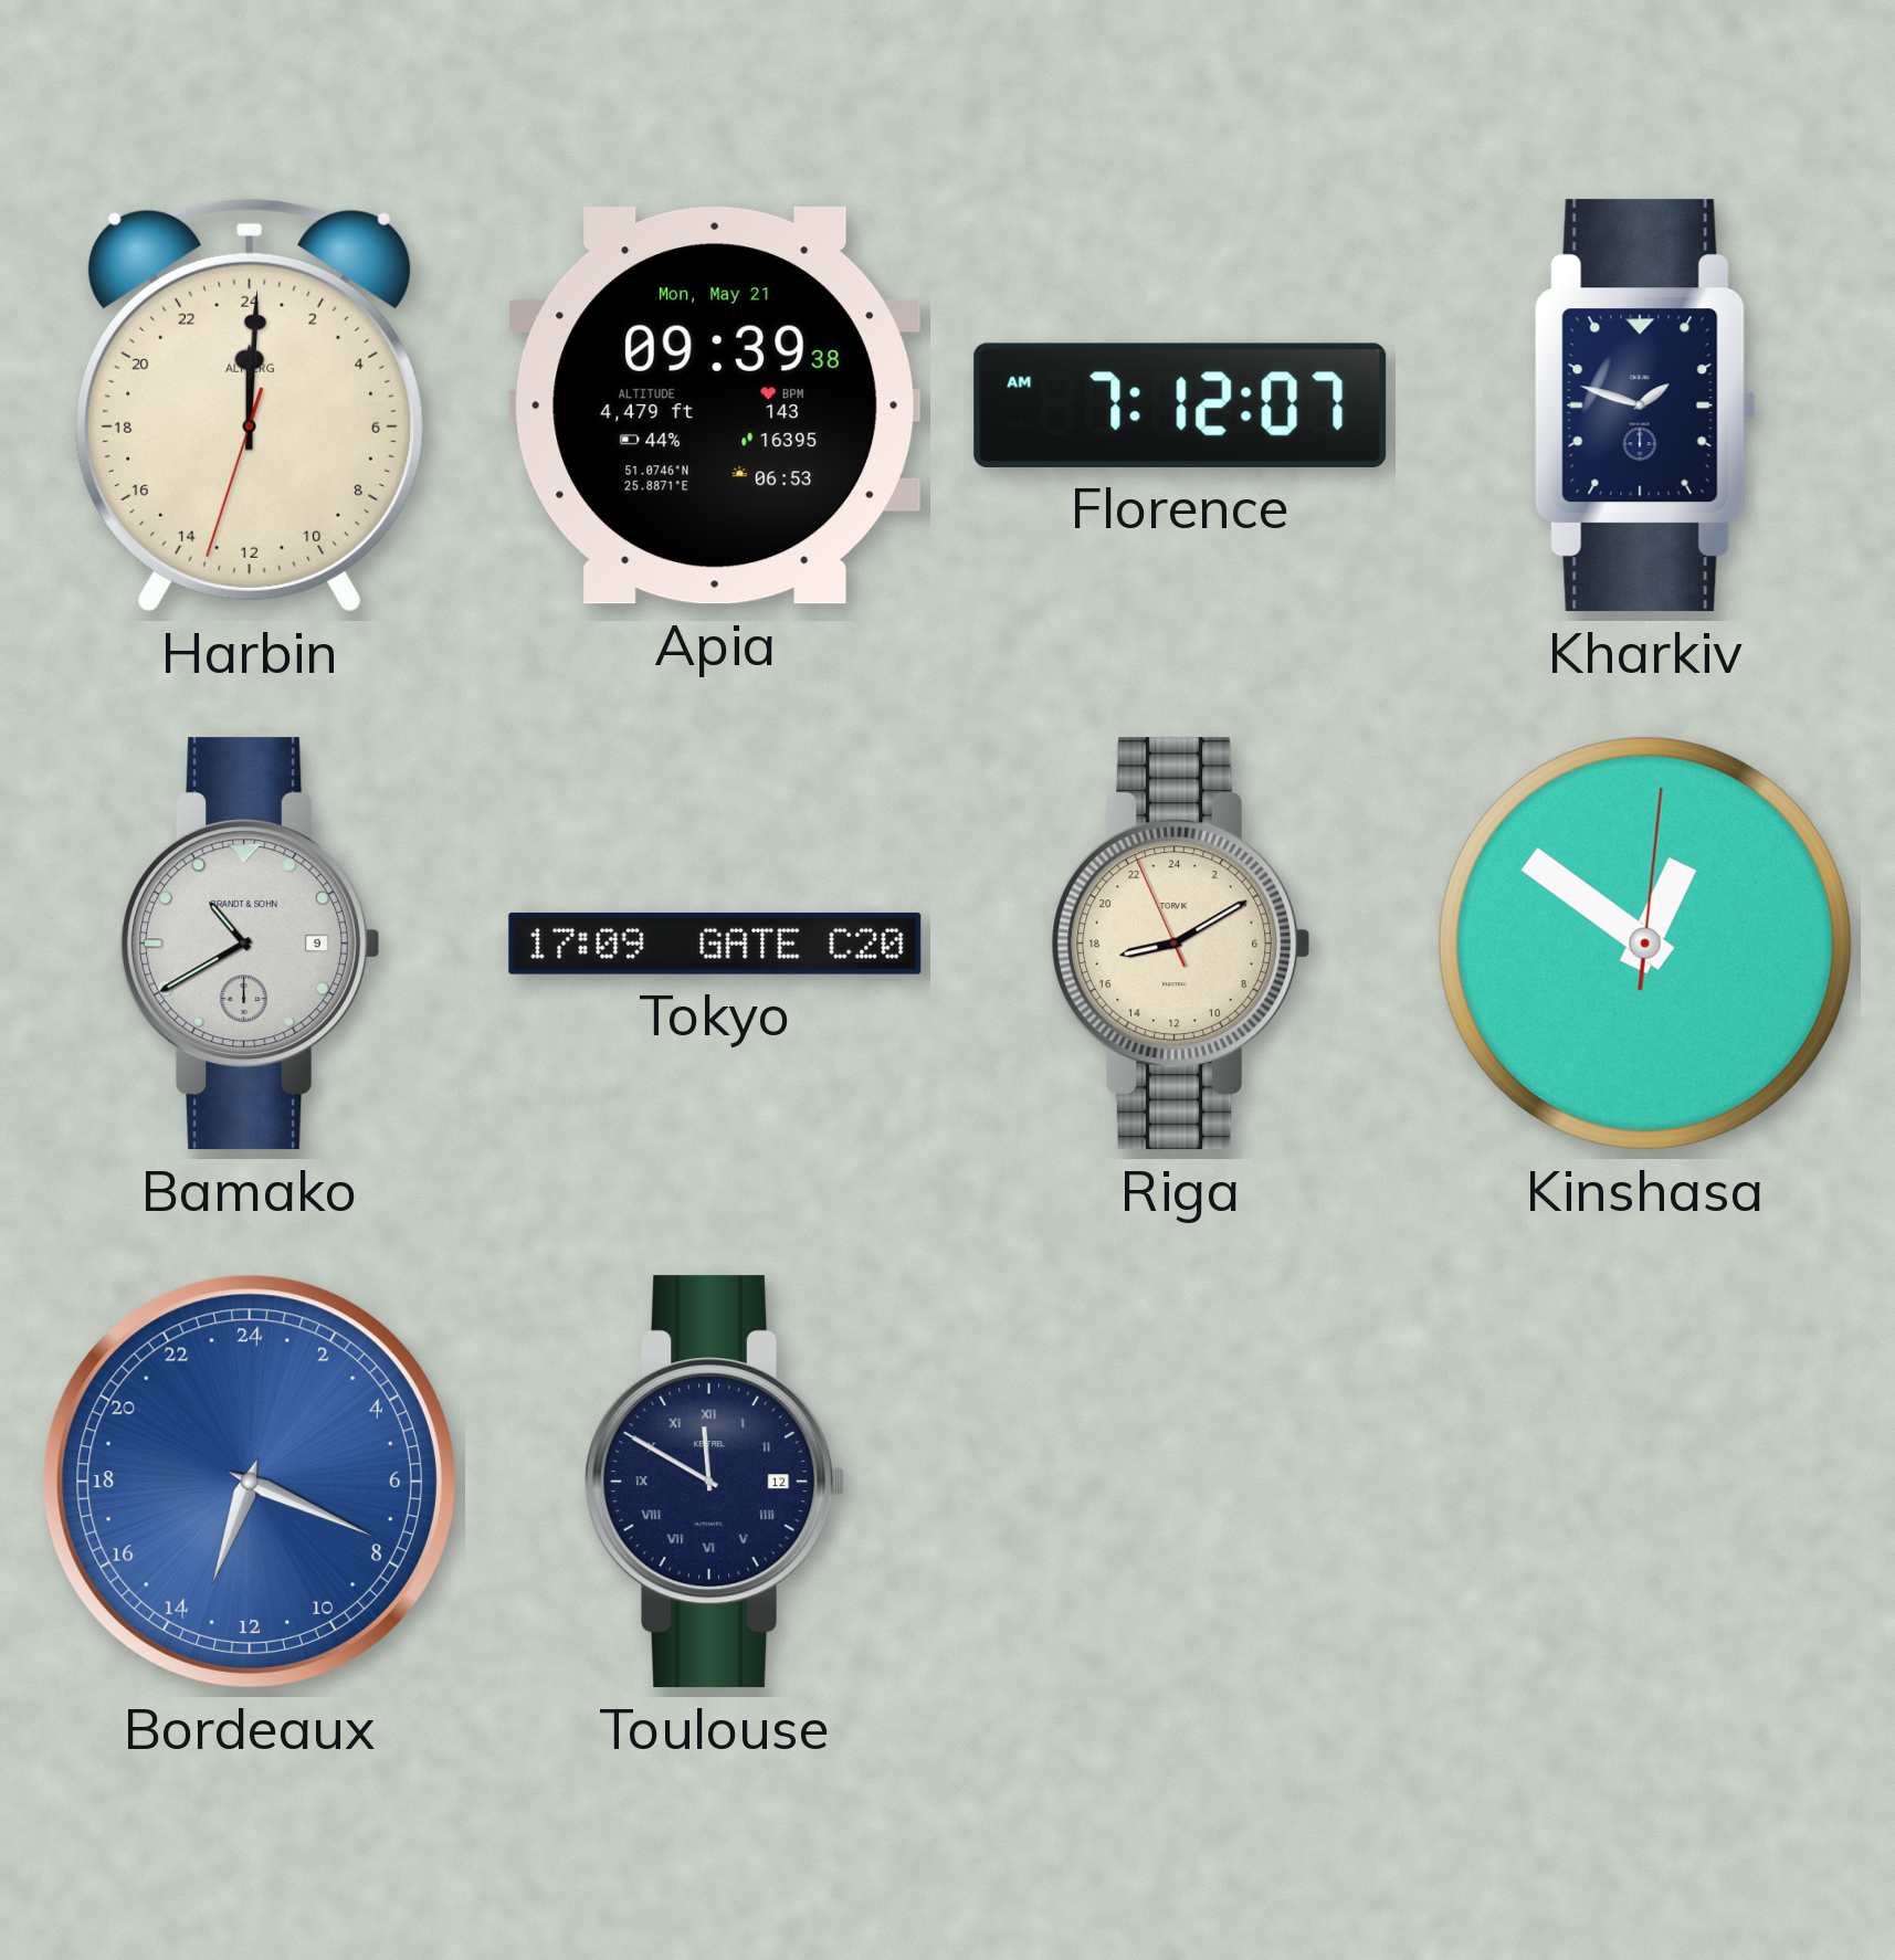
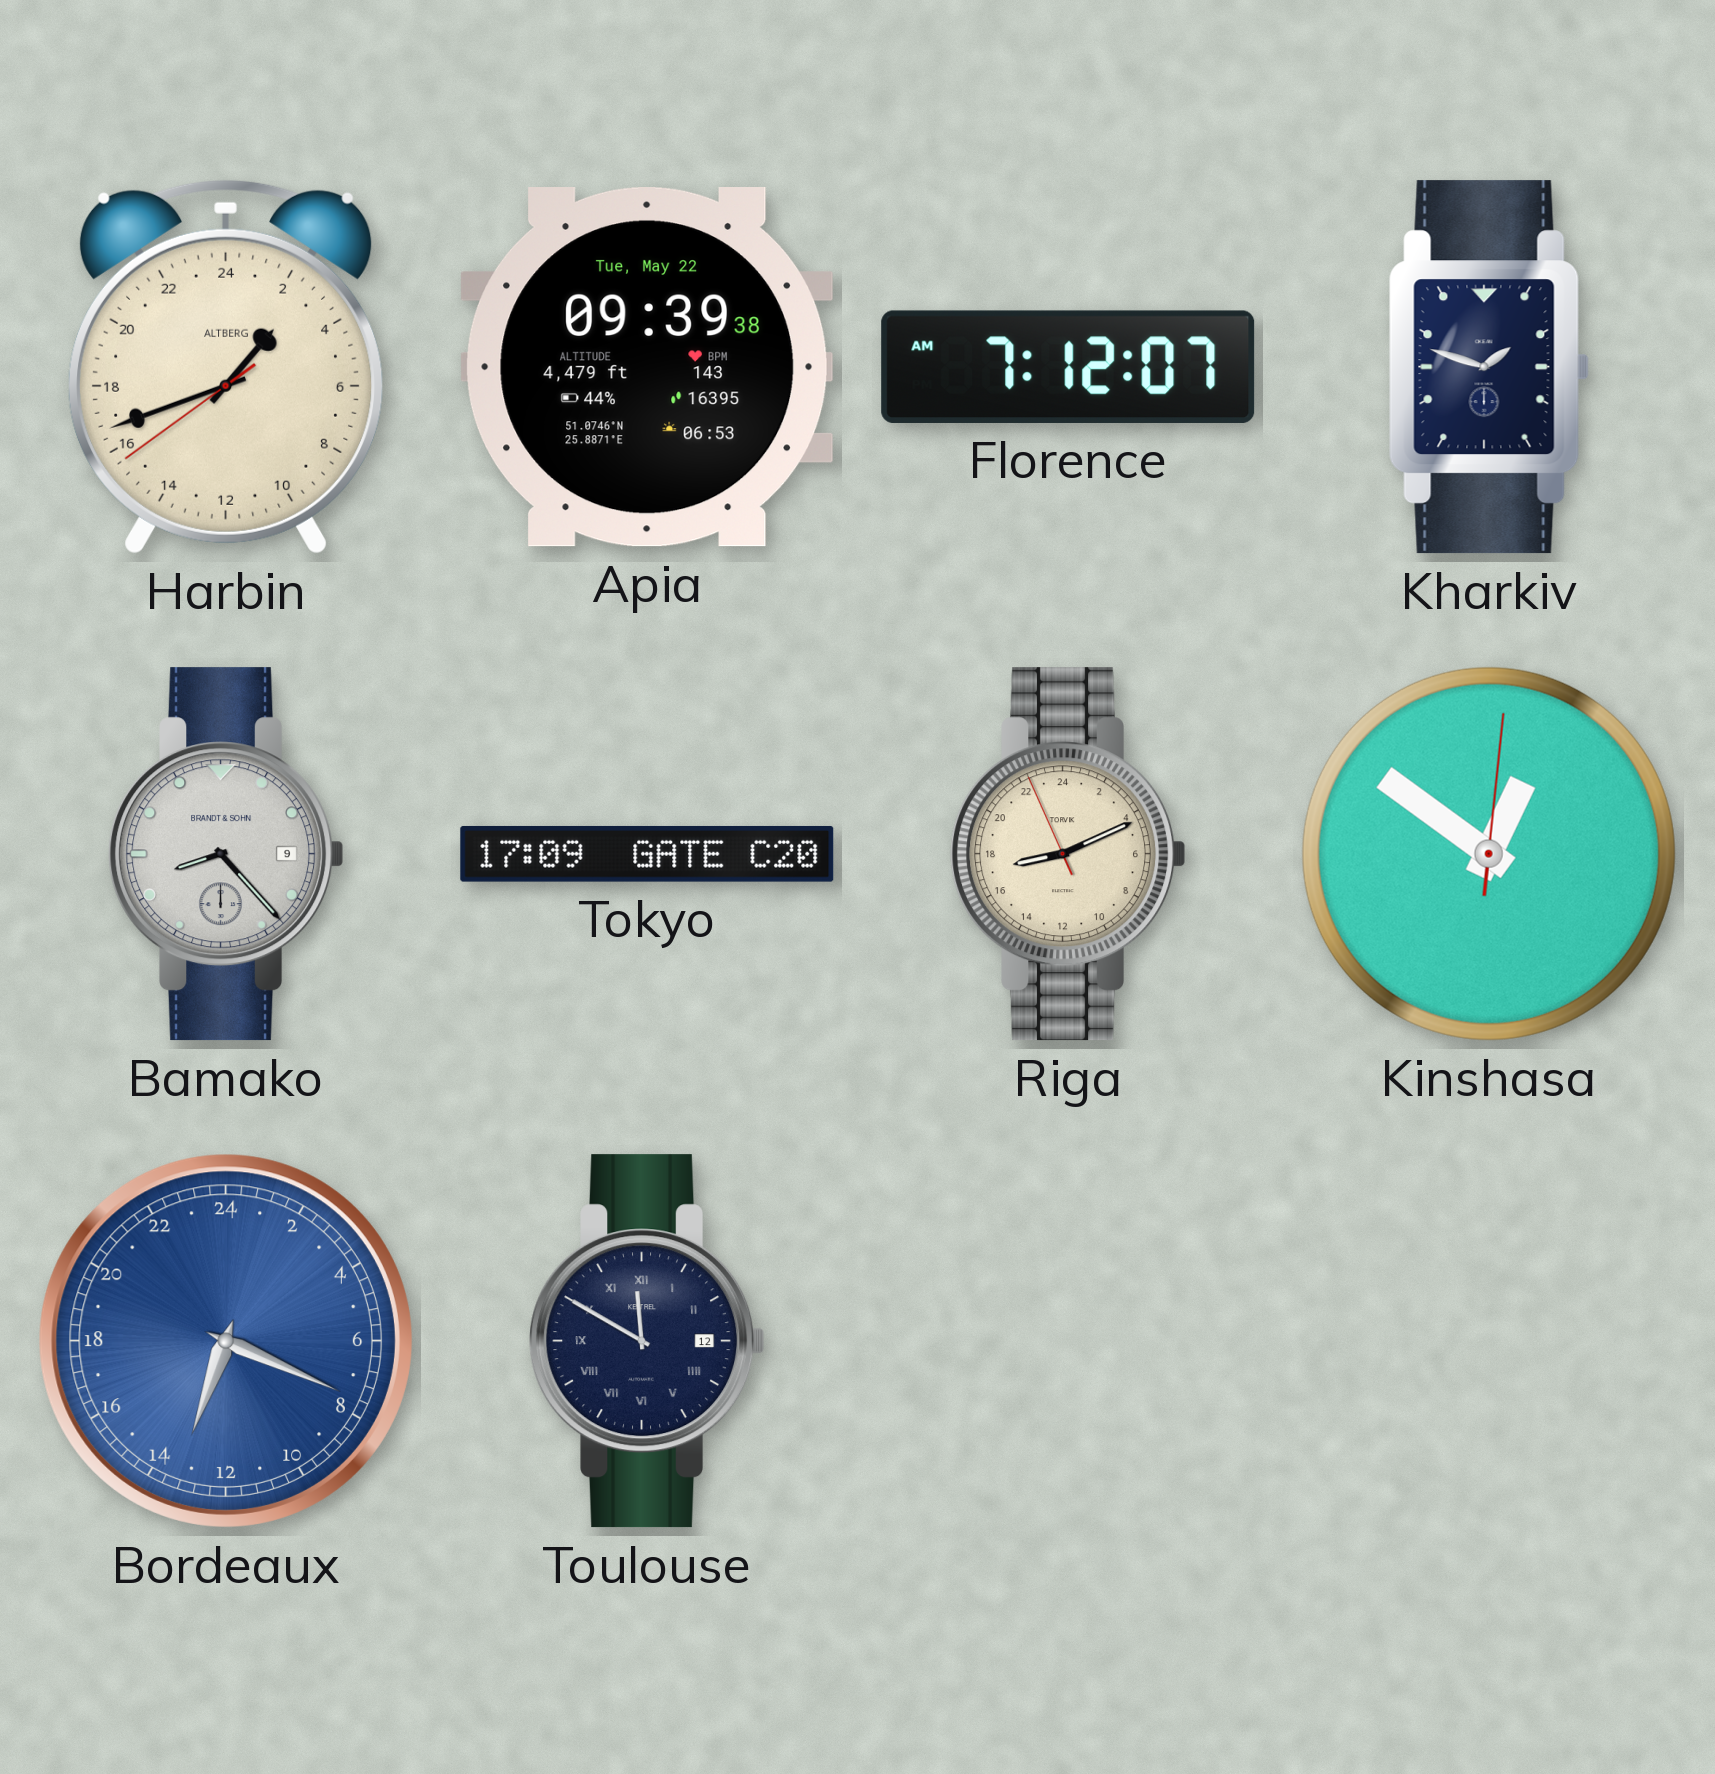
Harbin: 0:00 -> 2:41
Apia date: Mon, May 21 -> Tue, May 22
Bamako: 10:40 -> 8:23
Riga: 17:09 -> 17:10
